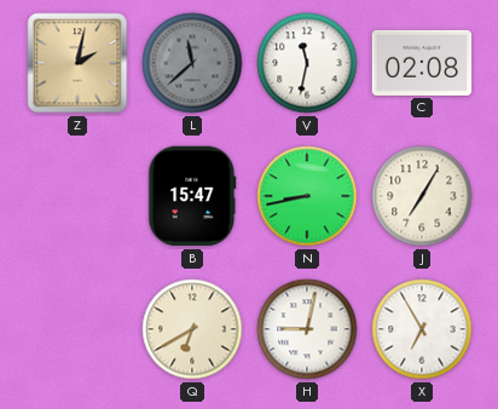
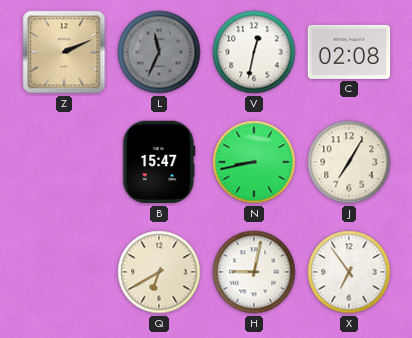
Z: 2:02 -> 2:11
L: 11:38 -> 11:34
V: 11:32 -> 12:32
X: 6:55 -> 6:54
